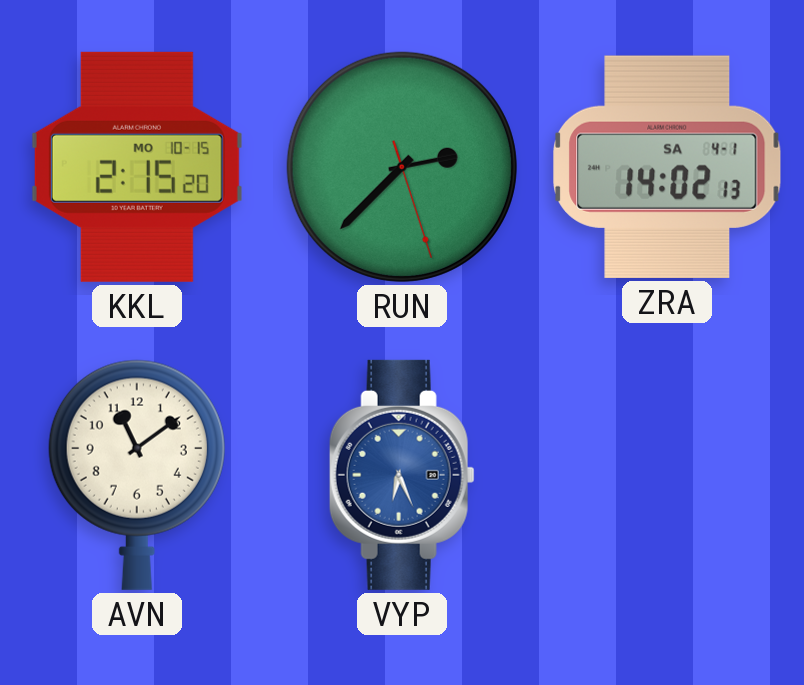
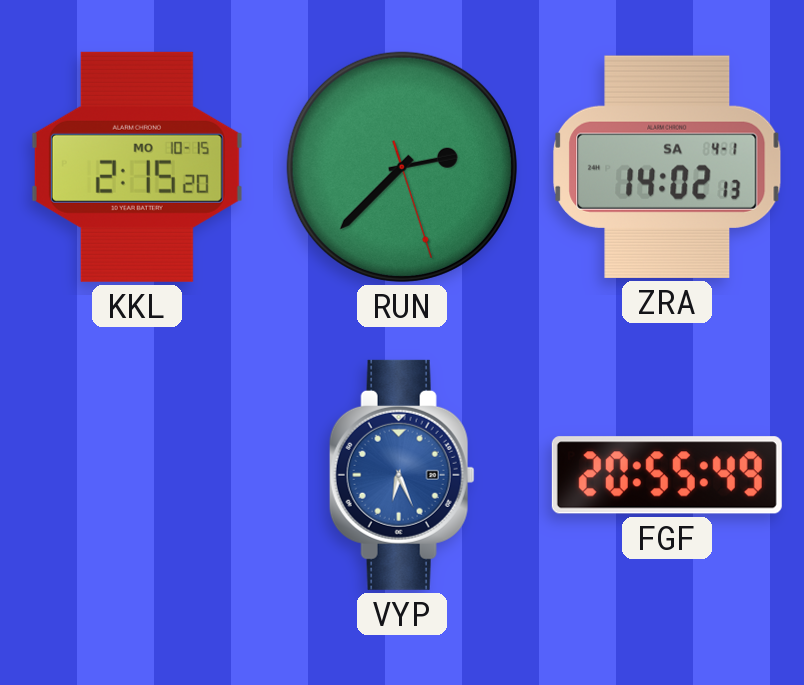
AVN: 11:09 -> none
FGF: none -> 20:55
